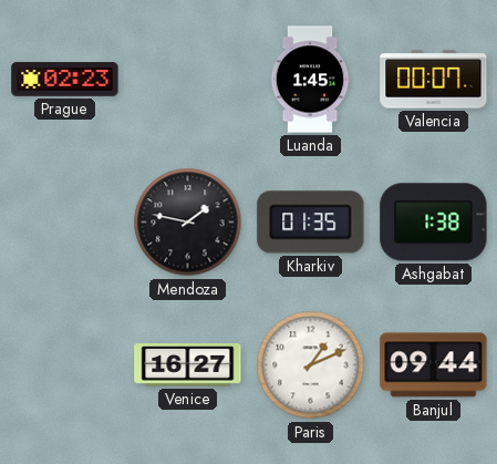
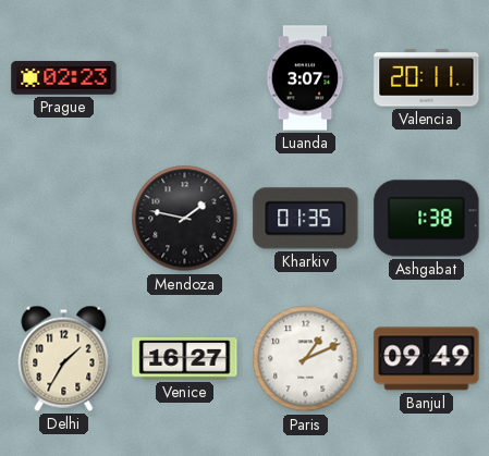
Luanda: 1:45 -> 3:07
Valencia: 00:07 -> 20:11
Delhi: none -> 1:35
Banjul: 09:44 -> 09:49
